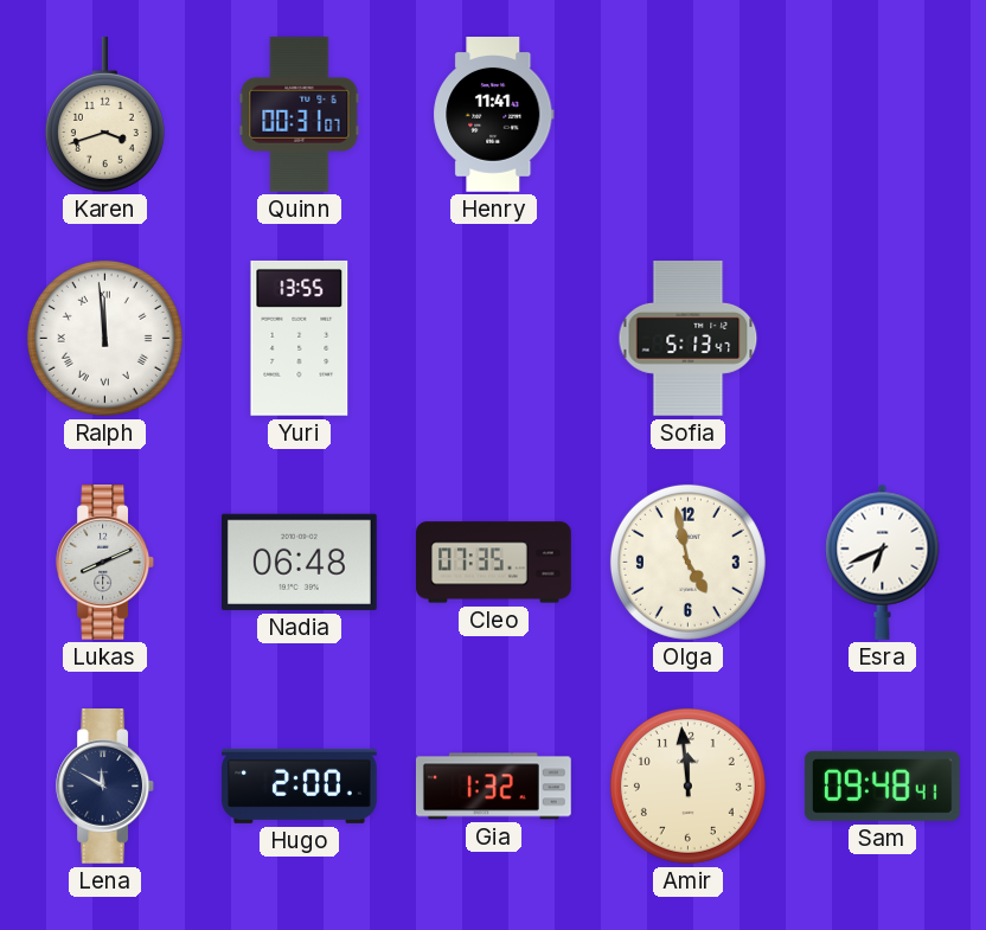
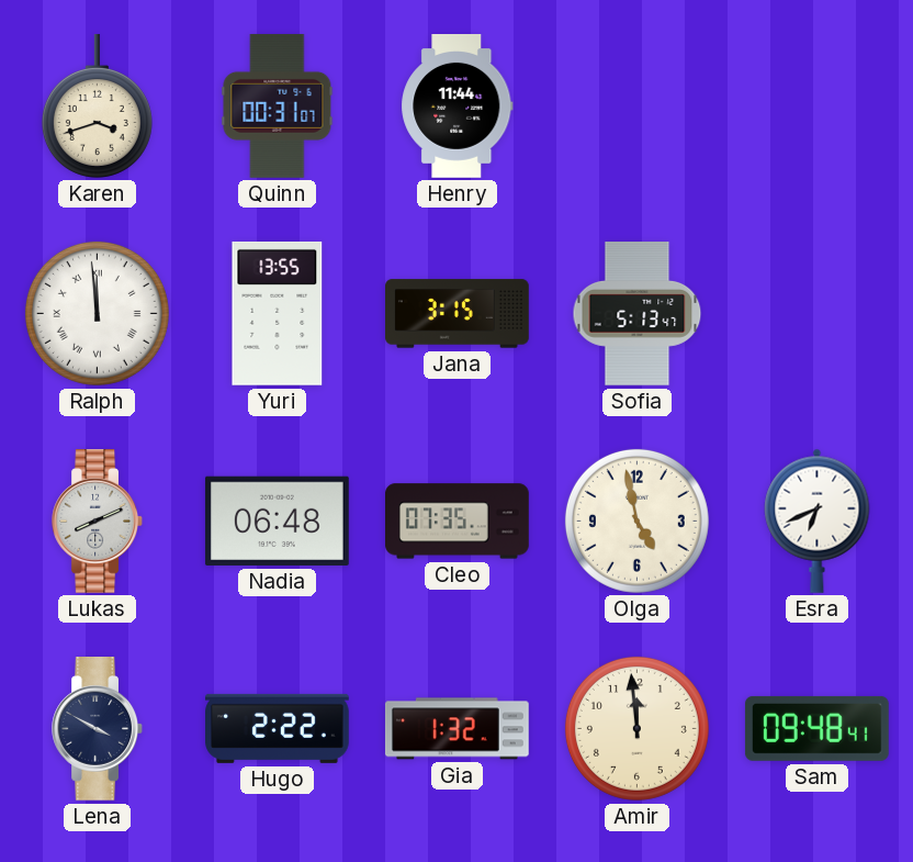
Henry: 11:41 -> 11:44
Jana: none -> 3:15
Lena: 11:50 -> 3:50
Hugo: 2:00 -> 2:22
